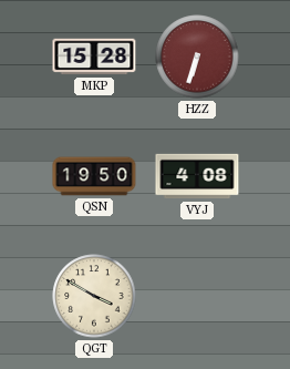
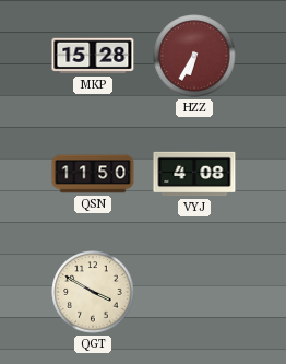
HZZ: 6:33 -> 6:35
QSN: 19:50 -> 11:50
